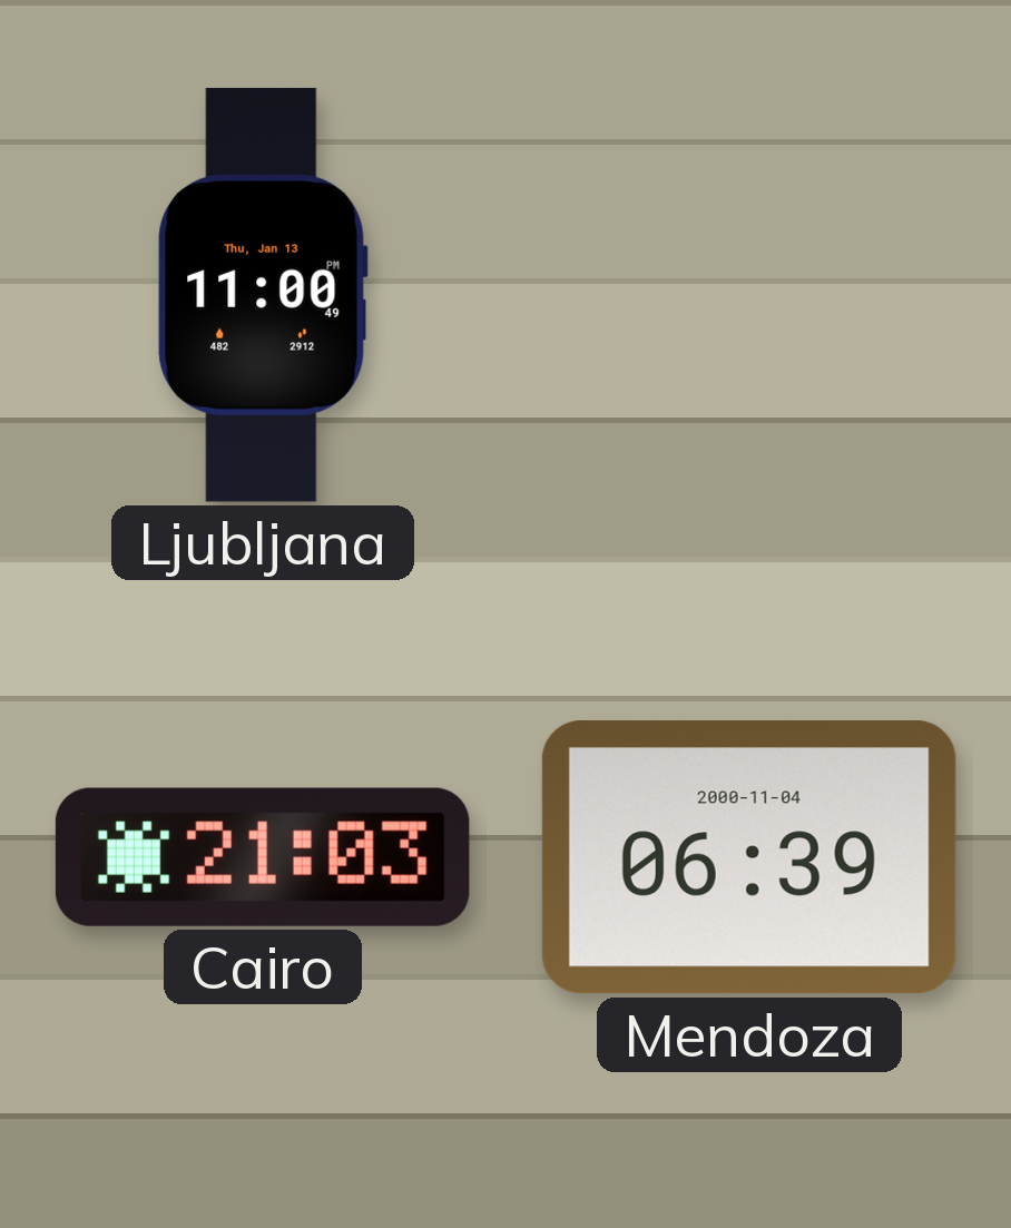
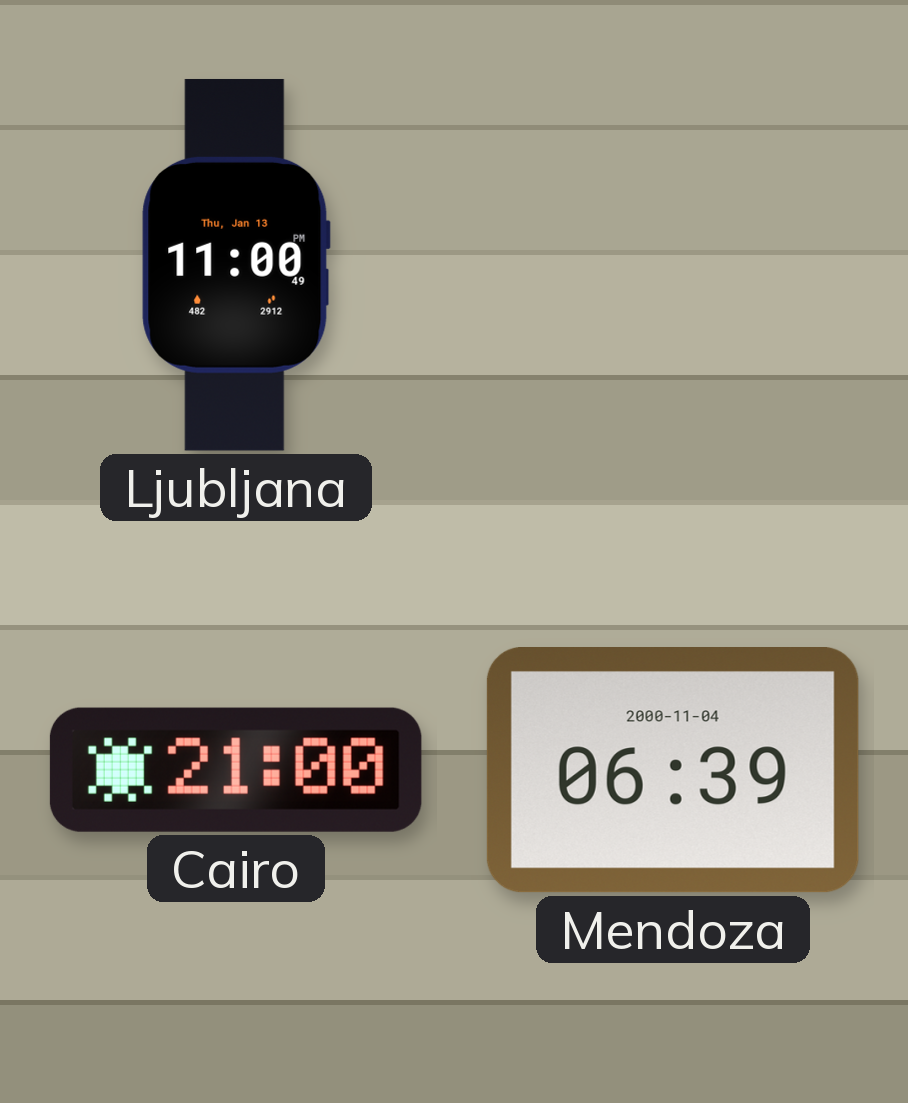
Cairo: 21:03 -> 21:00
